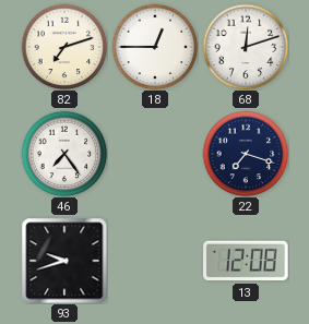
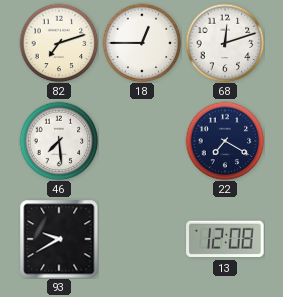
46: 7:24 -> 7:29
22: 7:18 -> 7:20
93: 9:42 -> 9:40
